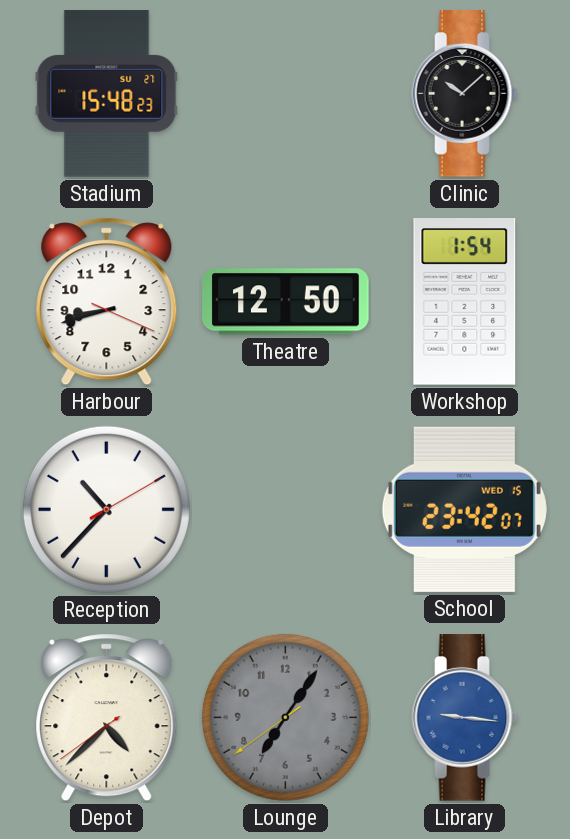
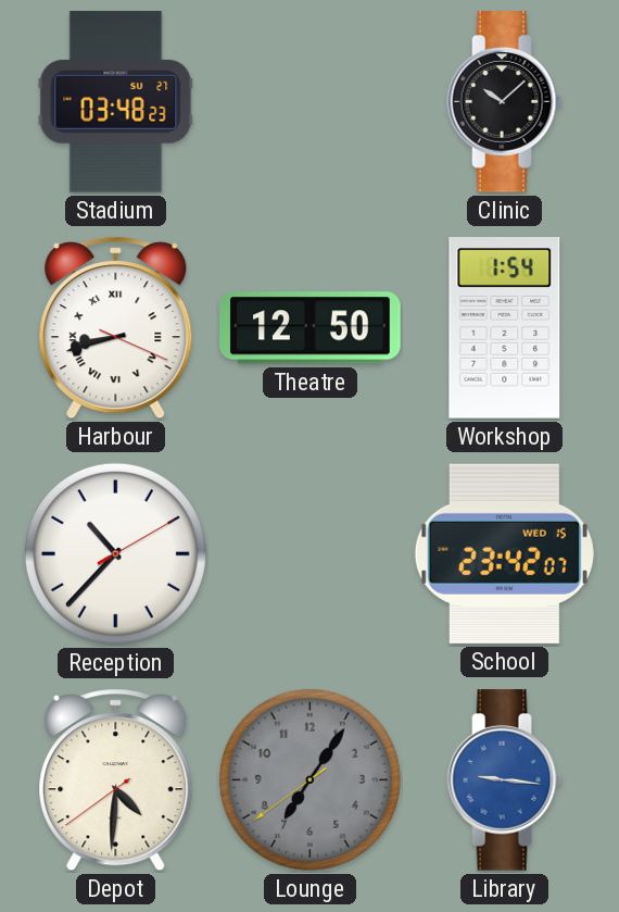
Stadium: 15:48 -> 03:48
Harbour numerals: Arabic -> Roman
Depot: 4:37 -> 4:30
